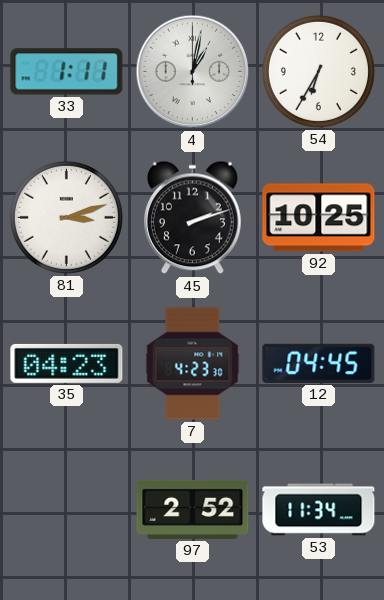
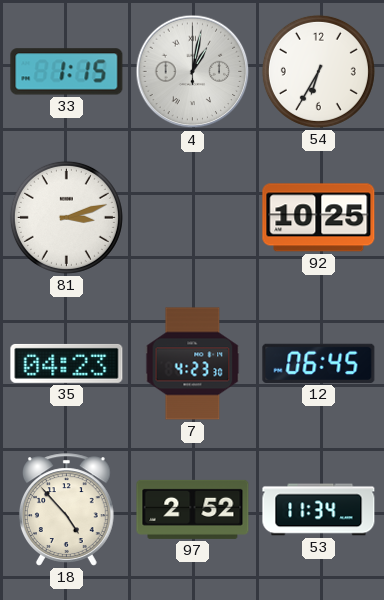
33: 1:11 -> 1:15
45: 2:12 -> none
12: 04:45 -> 06:45
18: none -> 4:53
